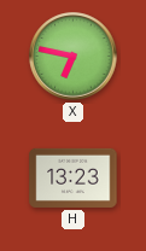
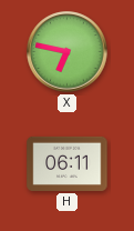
H: 13:23 -> 06:11
